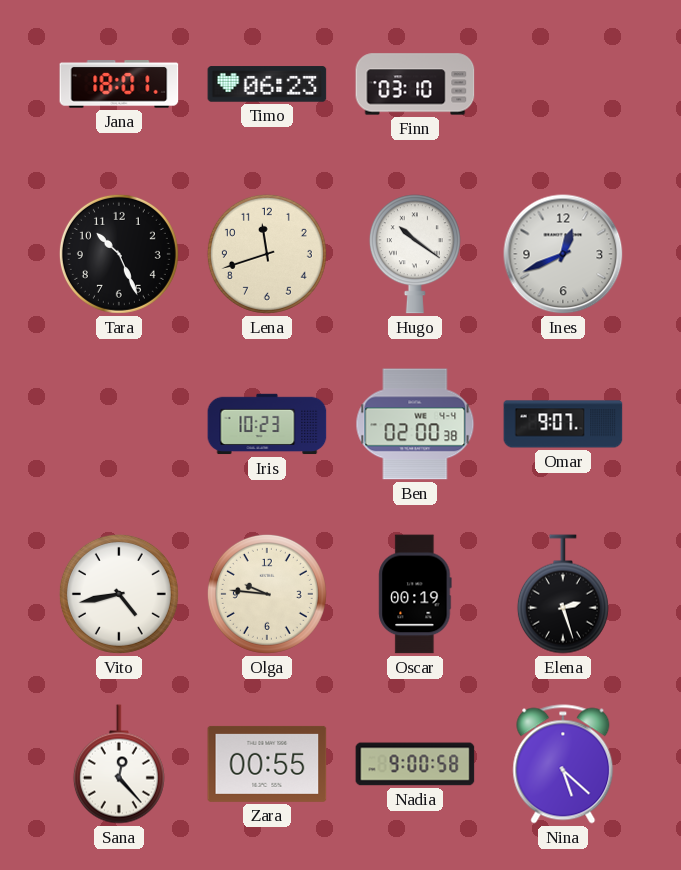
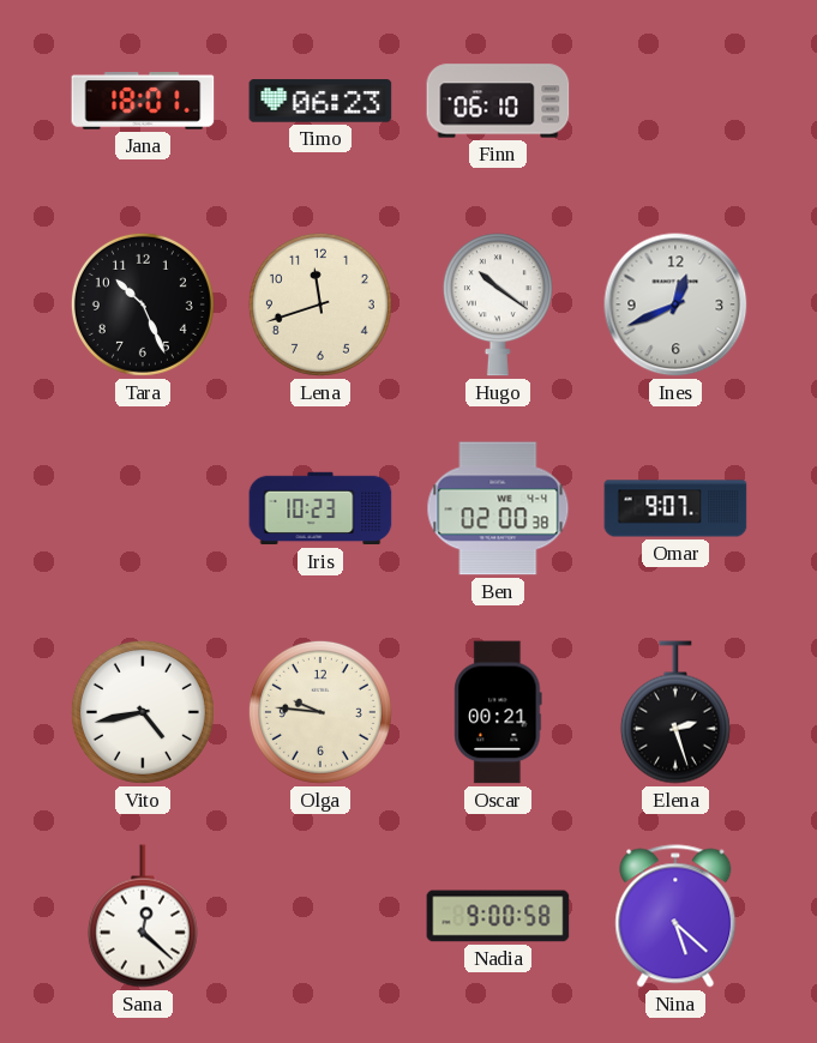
Finn: 03:10 -> 06:10
Oscar: 00:19 -> 00:21
Sana: 12:23 -> 12:22
Zara: 00:55 -> none
